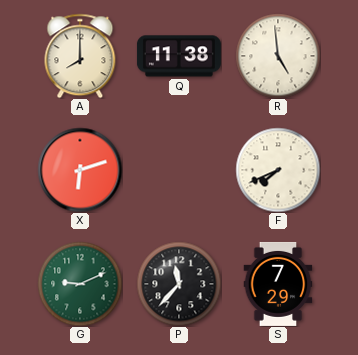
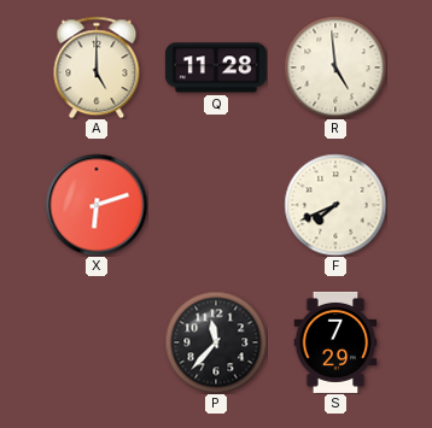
A: 8:00 -> 5:00
Q: 11:38 -> 11:28
G: 9:11 -> none
